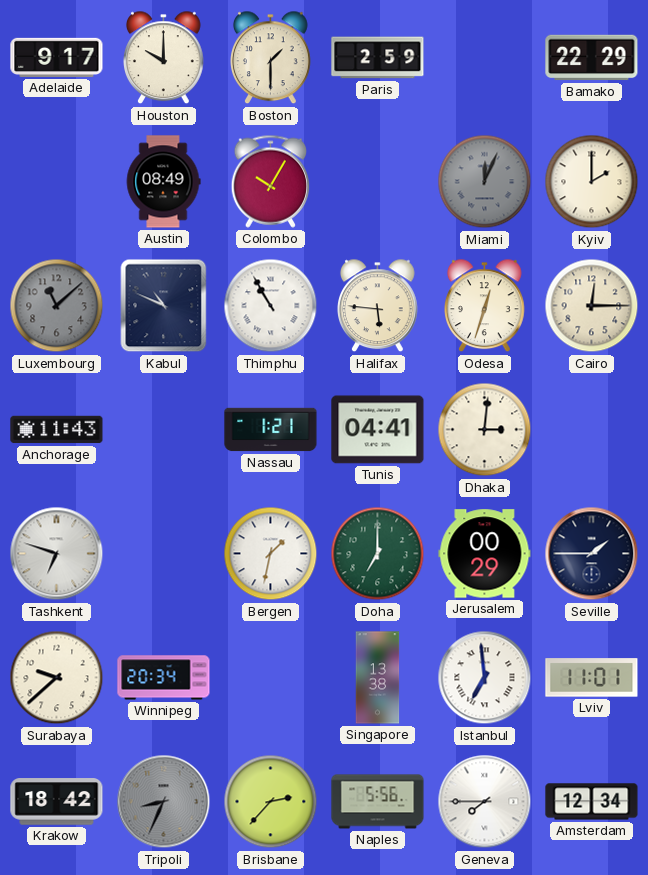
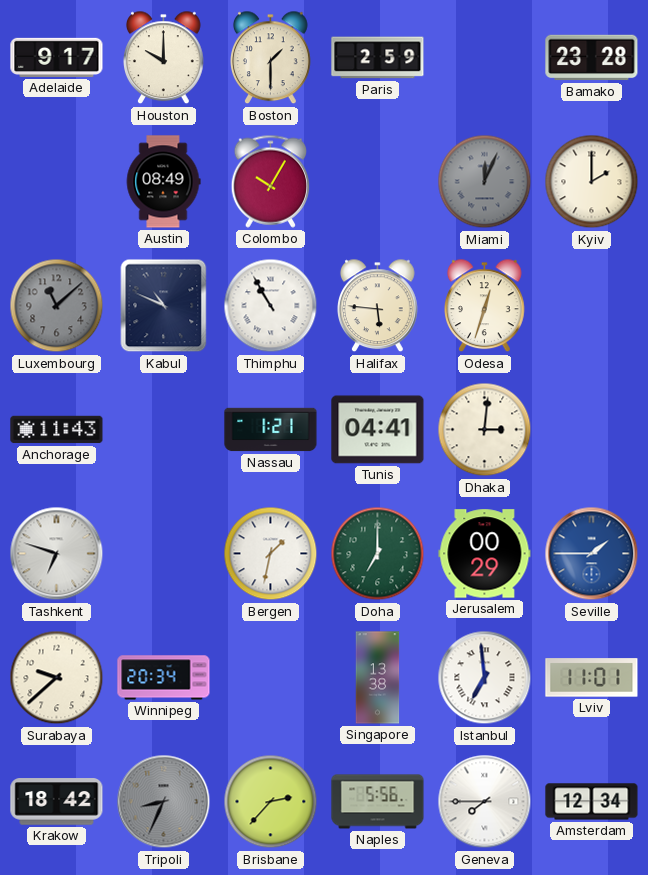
Bamako: 22:29 -> 23:28
Cairo: 12:15 -> none
Seville dial: navy -> blue
